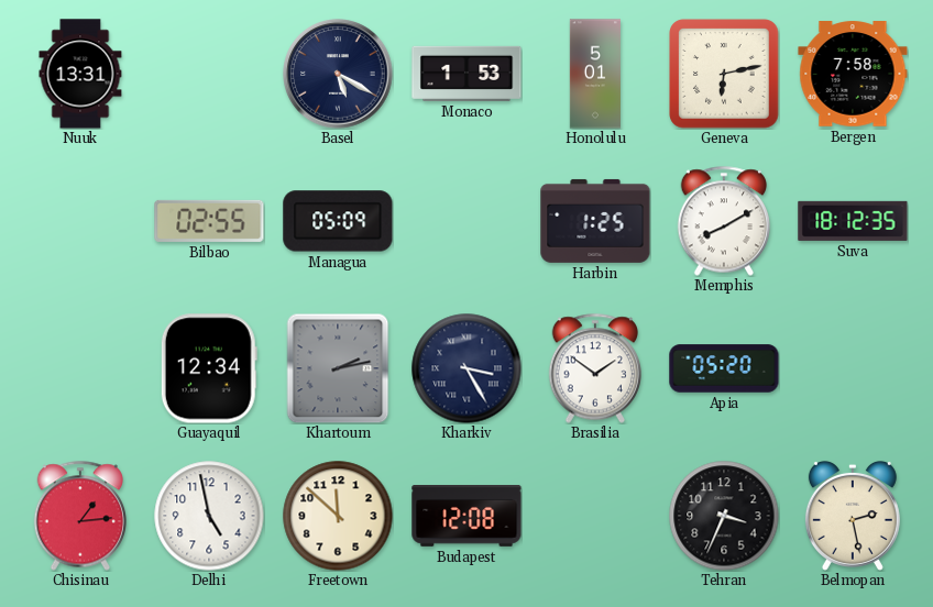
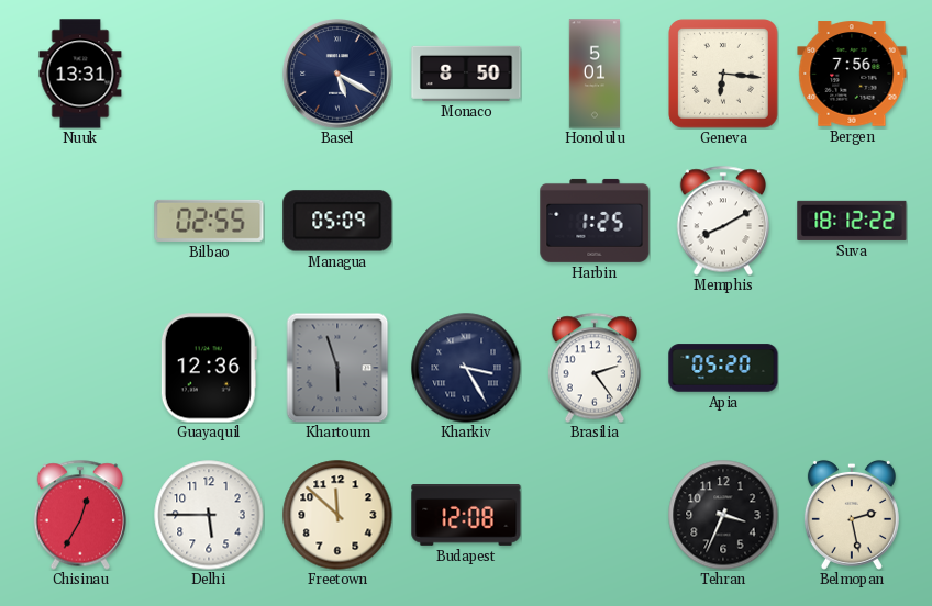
Monaco: 1:53 -> 8:50
Geneva: 6:13 -> 6:16
Bergen: 7:58 -> 7:56
Suva: 18:12:35 -> 18:12:22
Guayaquil: 12:34 -> 12:36
Khartoum: 2:13 -> 5:57
Brasilia: 1:51 -> 2:24
Chisinau: 1:14 -> 12:35
Delhi: 4:58 -> 5:45
